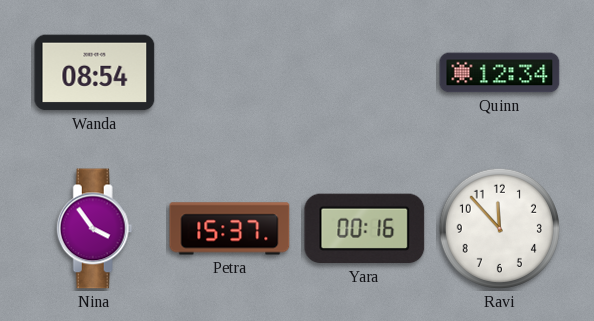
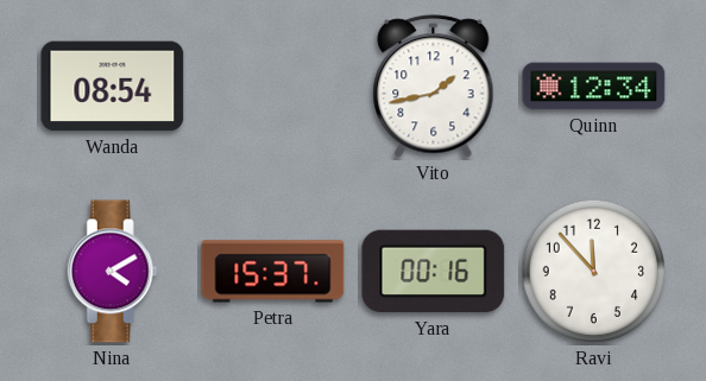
Vito: none -> 1:43
Nina: 3:54 -> 4:10
